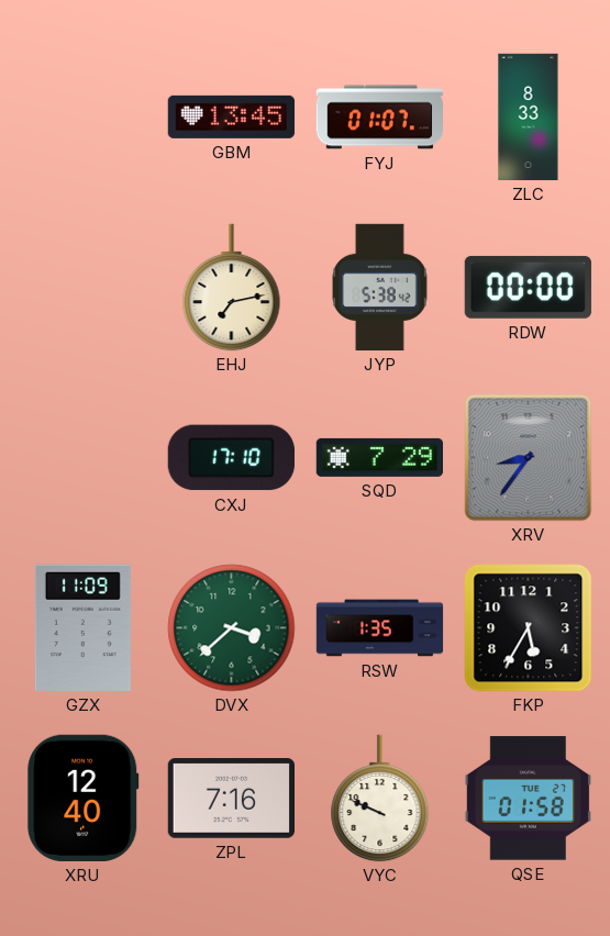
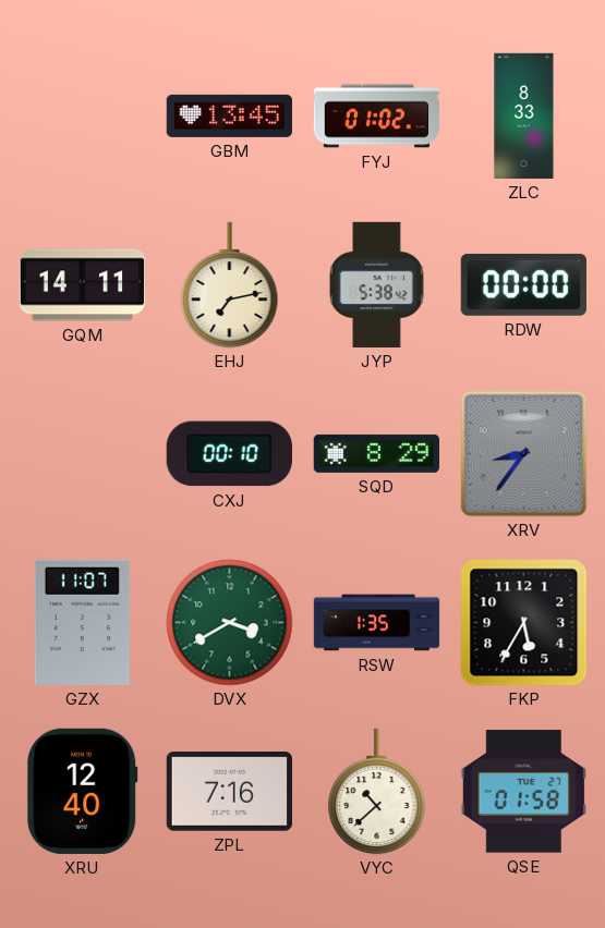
FYJ: 01:07 -> 01:02
GQM: none -> 14:11
CXJ: 17:10 -> 00:10
SQD: 7:29 -> 8:29
GZX: 11:09 -> 11:07
DVX: 3:38 -> 3:40
VYC: 9:49 -> 10:38
